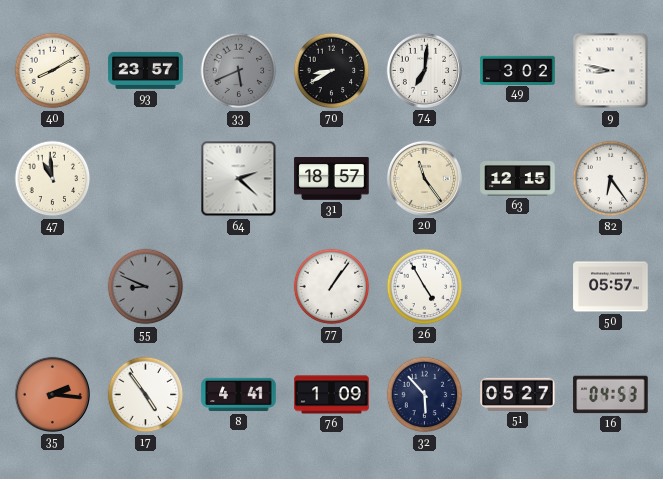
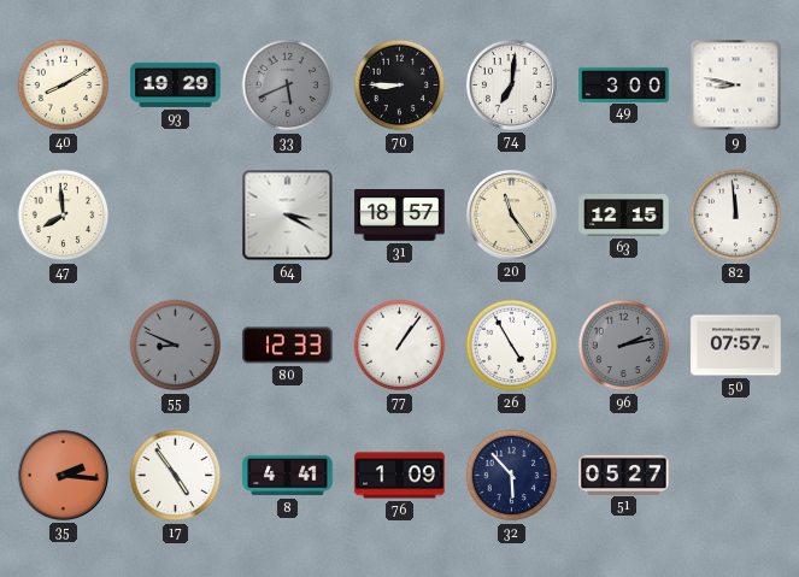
93: 23:57 -> 19:29
70: 8:40 -> 8:45
49: 3:02 -> 3:00
47: 10:59 -> 7:59
64: 2:22 -> 3:20
82: 6:24 -> 11:59
80: none -> 12:33
96: none -> 2:13
50: 05:57 -> 07:57
16: 04:53 -> none
